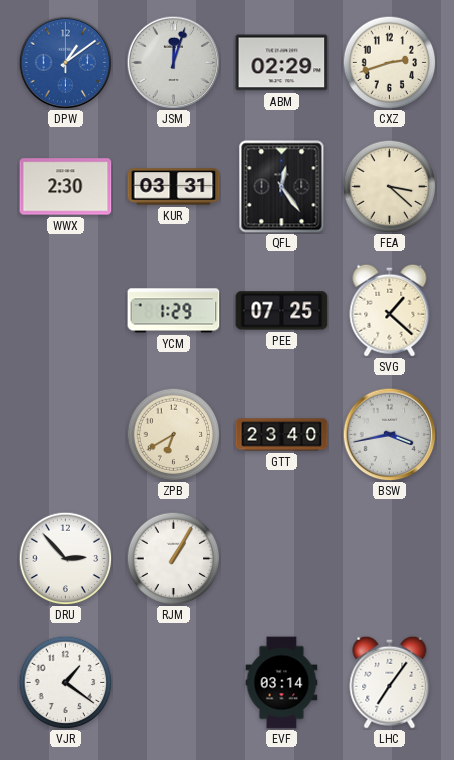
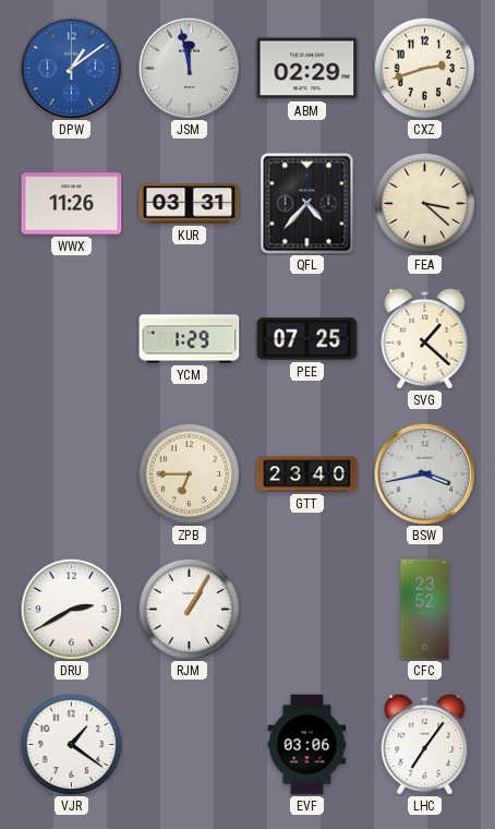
JSM: 12:03 -> 11:58
WWX: 2:30 -> 11:26
QFL: 12:24 -> 4:37
ZPB: 6:40 -> 6:45
DRU: 2:53 -> 2:40
CFC: none -> 23:52
EVF: 03:14 -> 03:06
